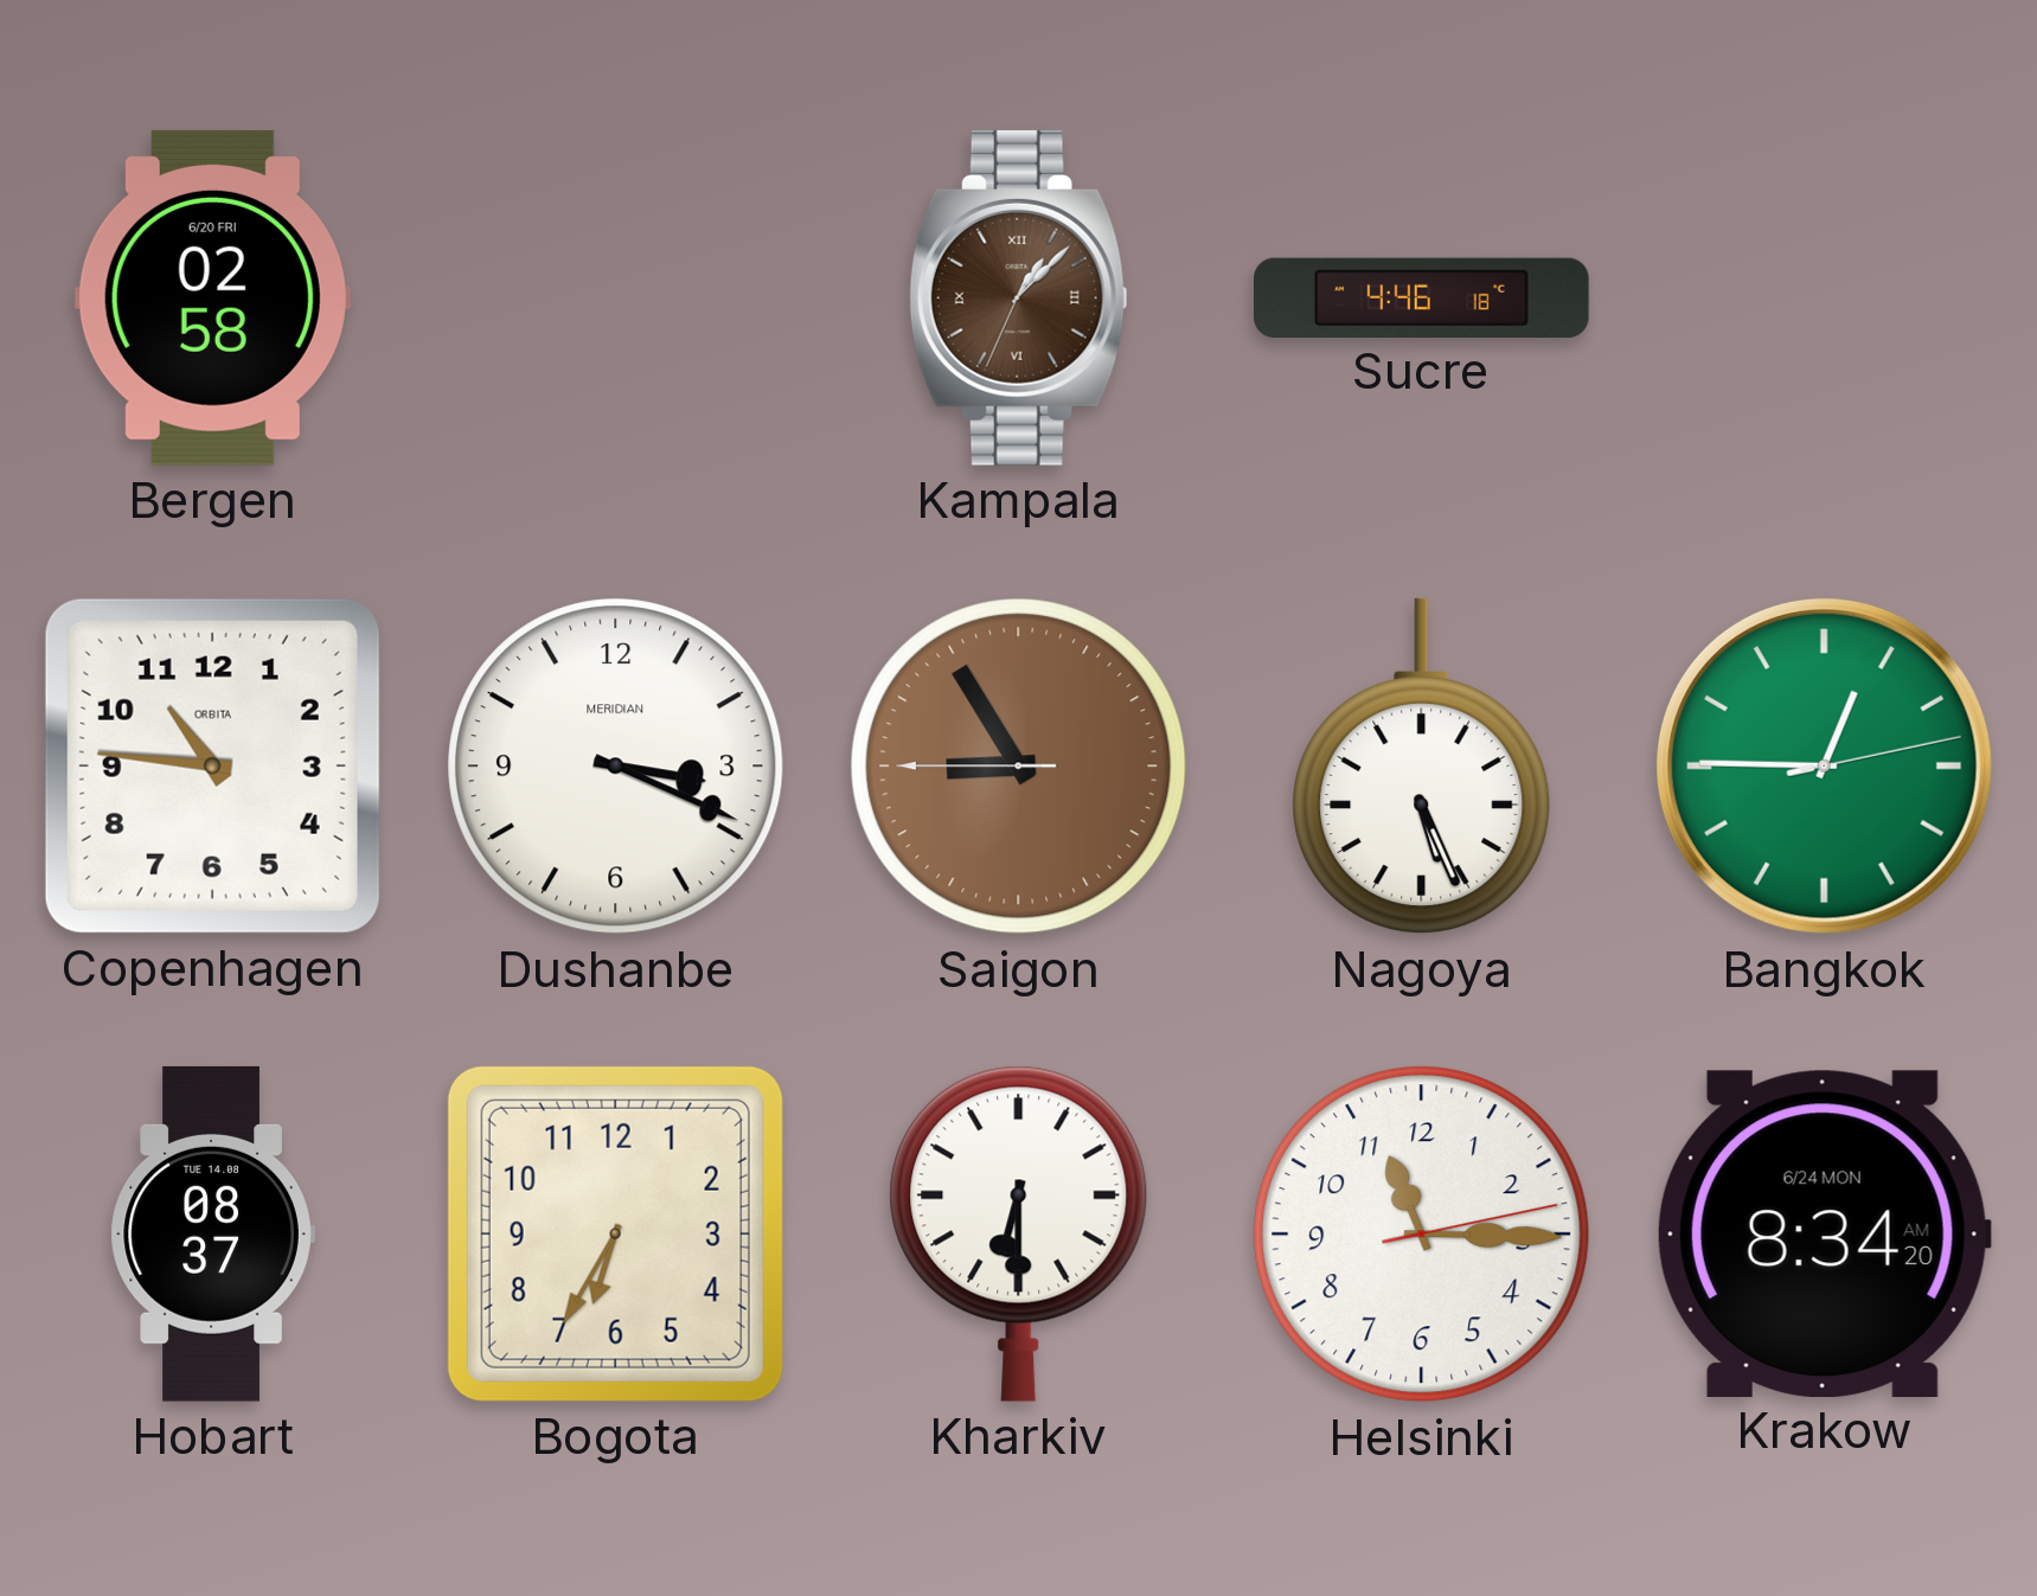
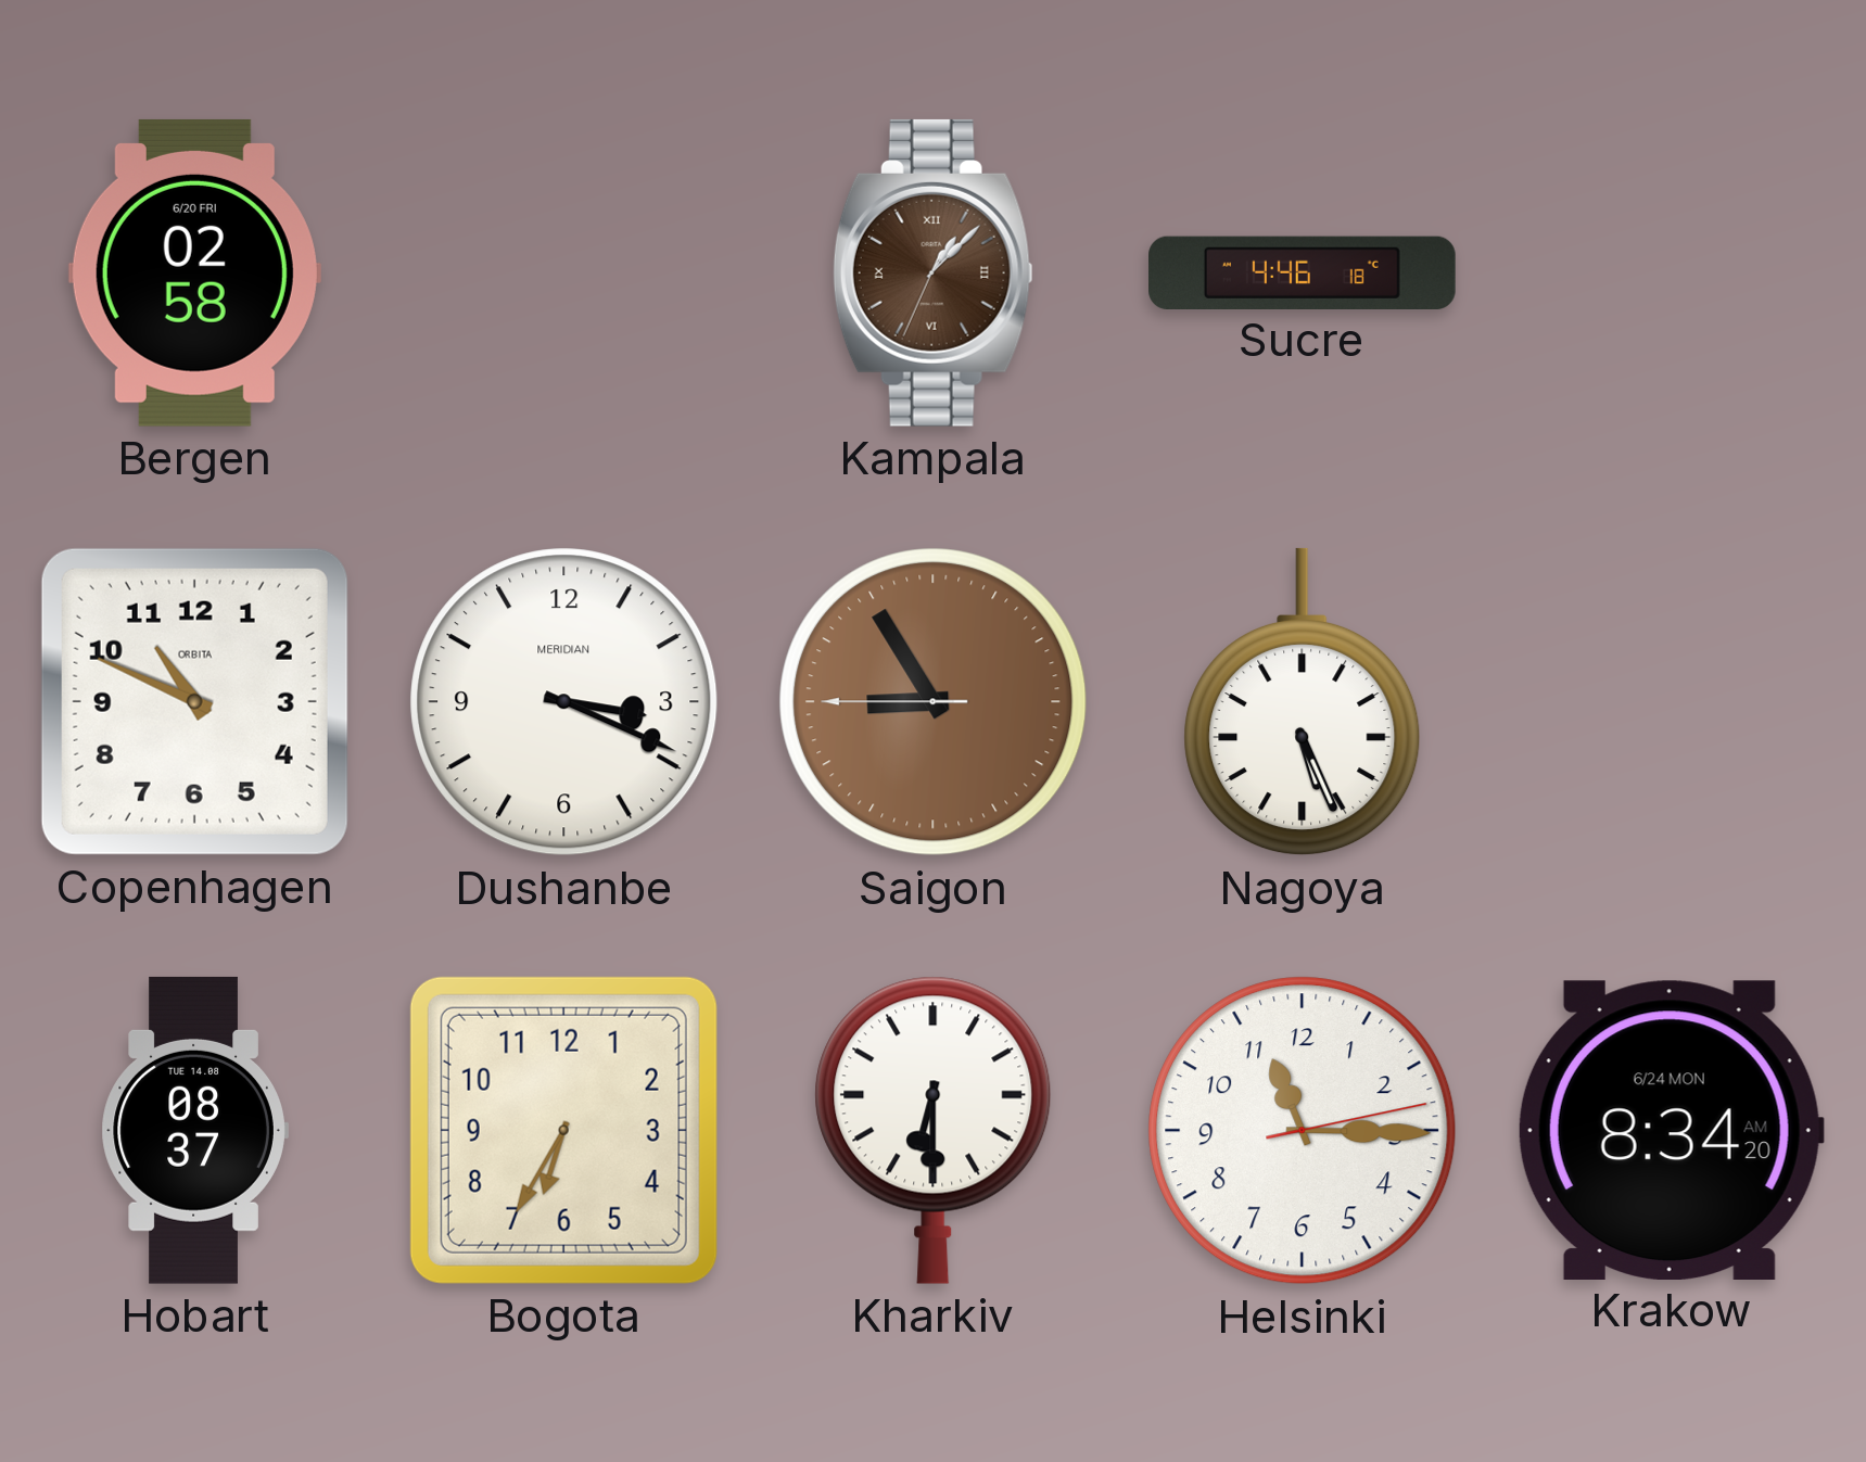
Copenhagen: 10:46 -> 10:49
Bangkok: 12:45 -> none
